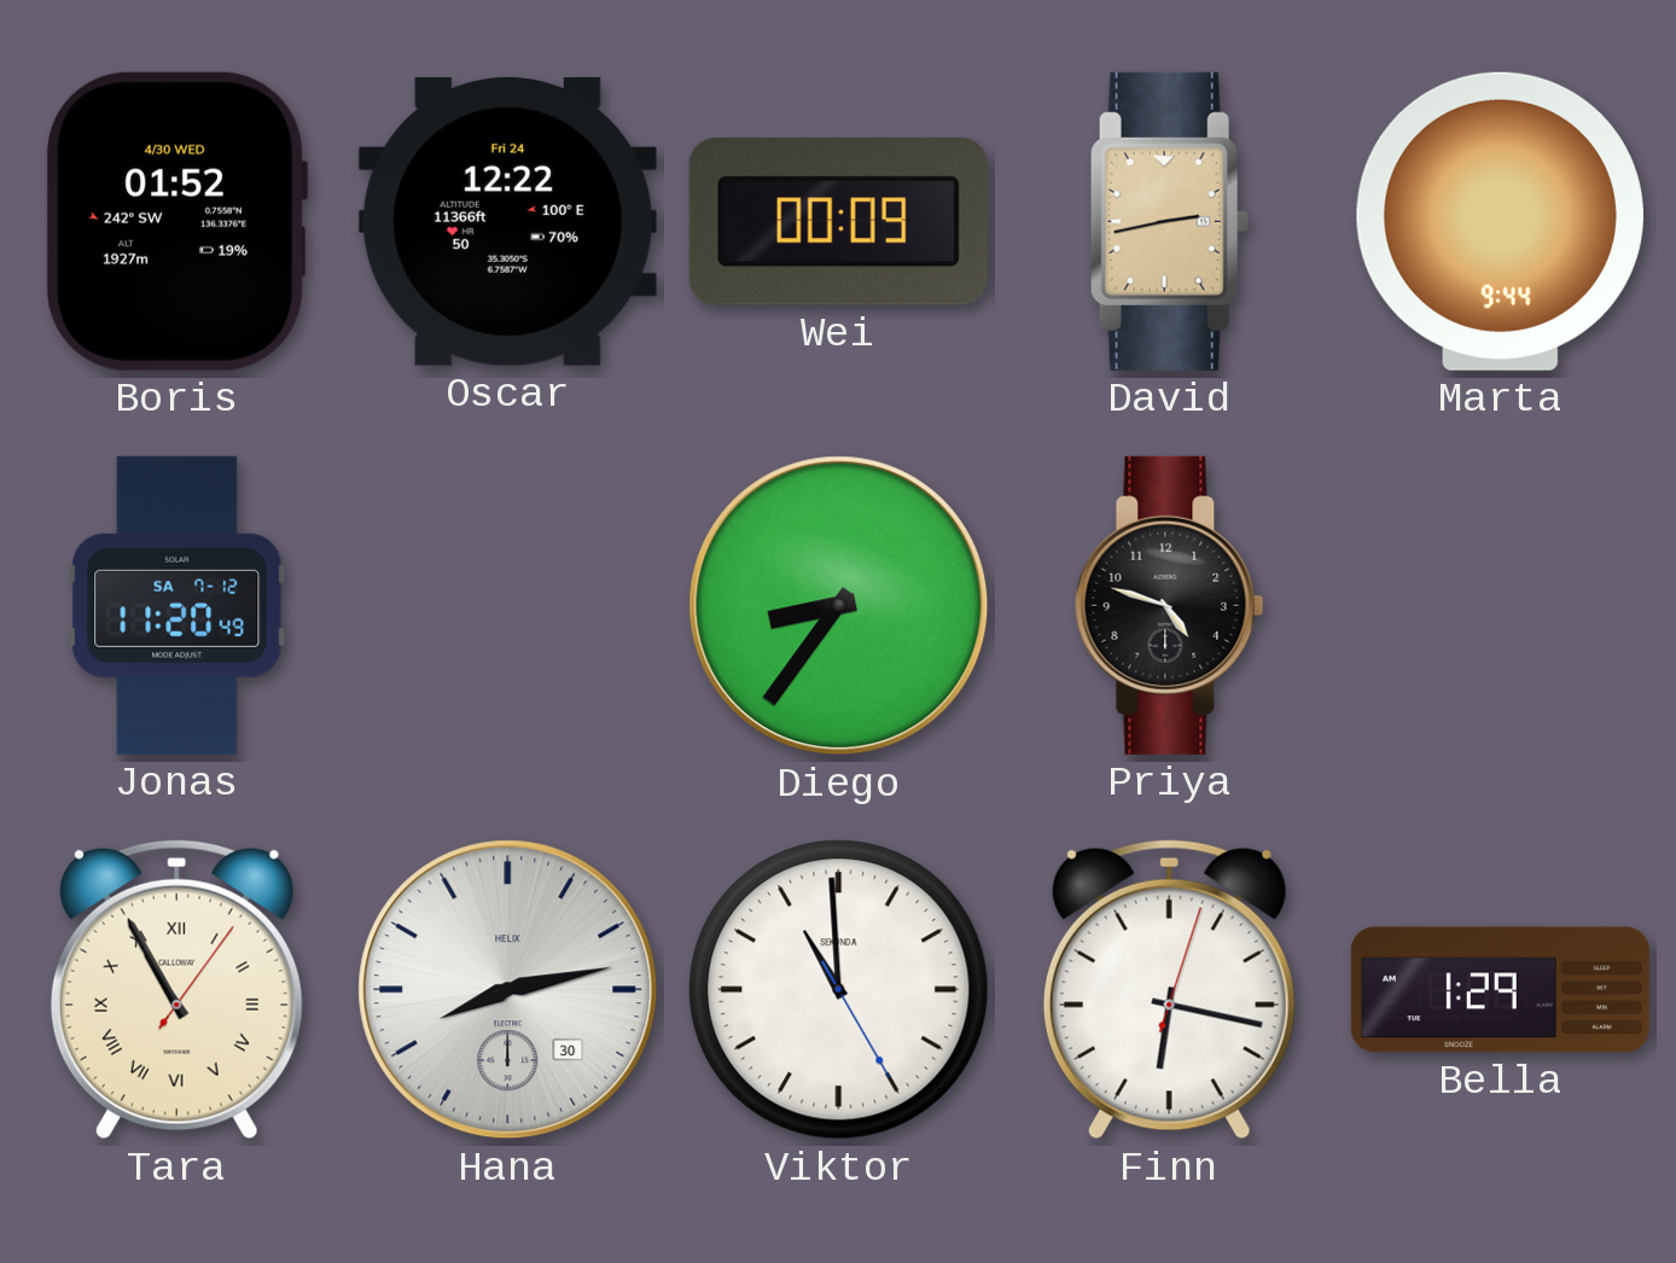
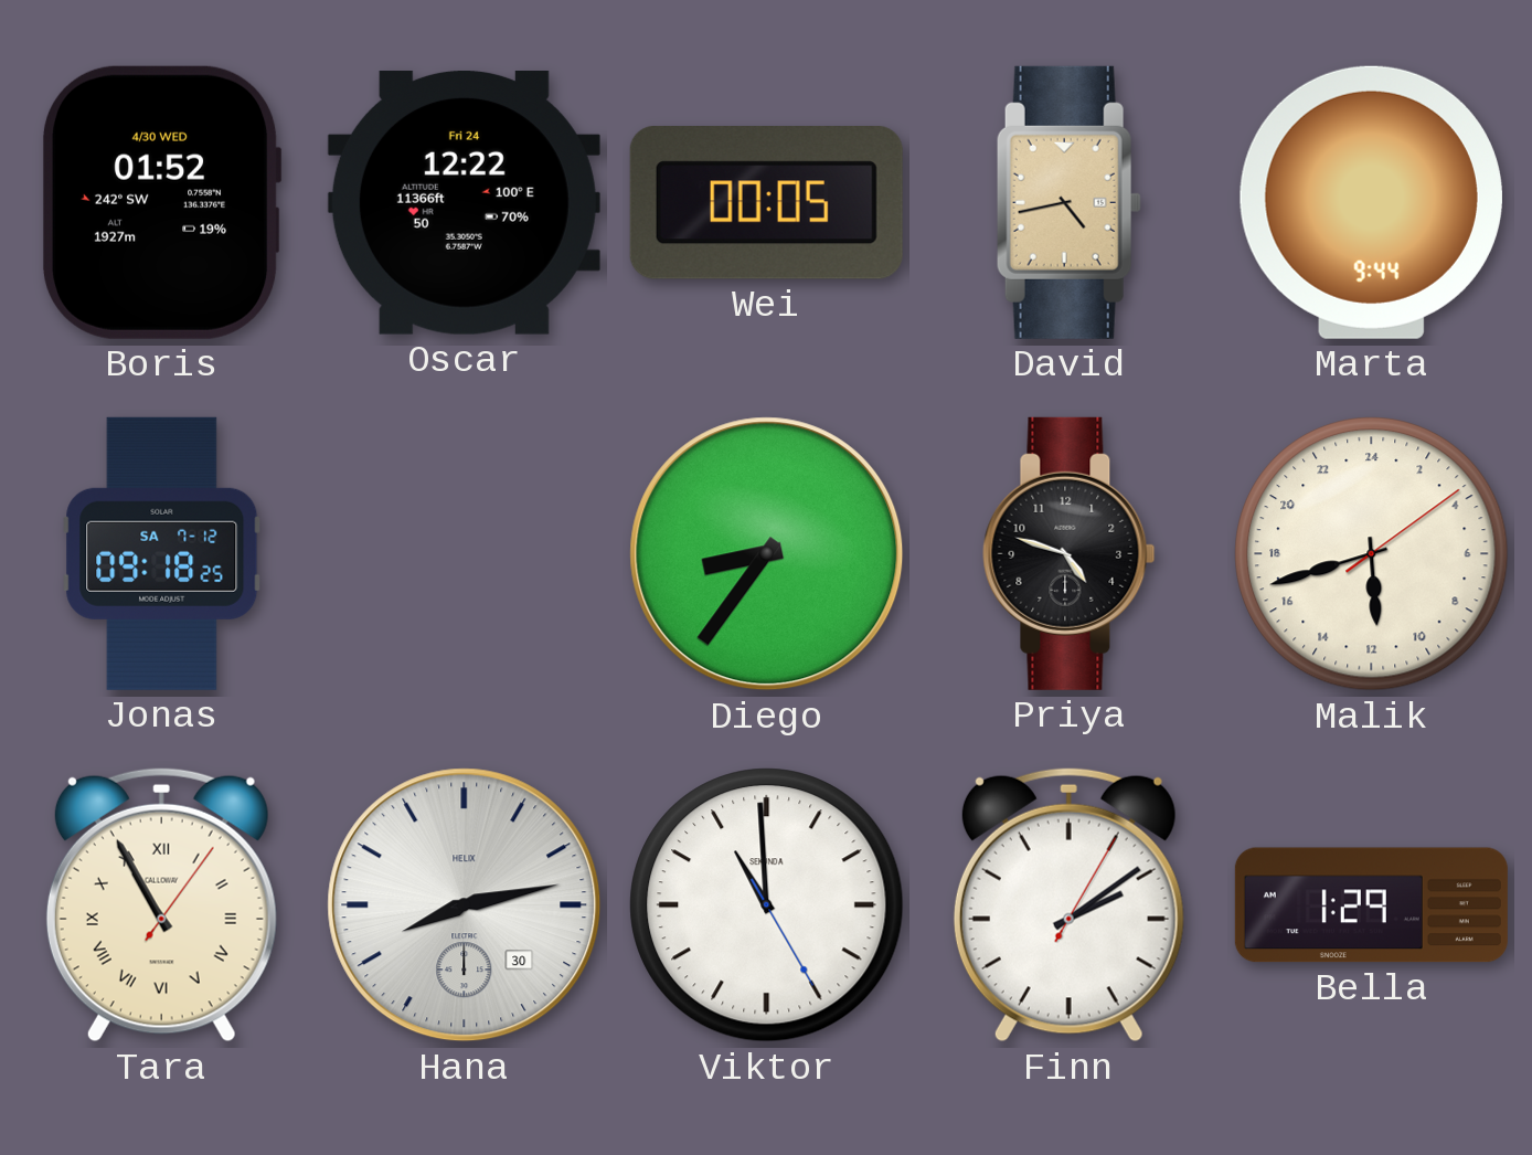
Wei: 00:09 -> 00:05
David: 2:43 -> 4:43
Jonas: 11:20 -> 09:18
Malik: none -> 11:42
Finn: 6:17 -> 2:09
